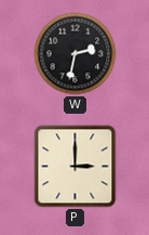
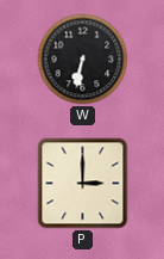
W: 2:32 -> 6:32
